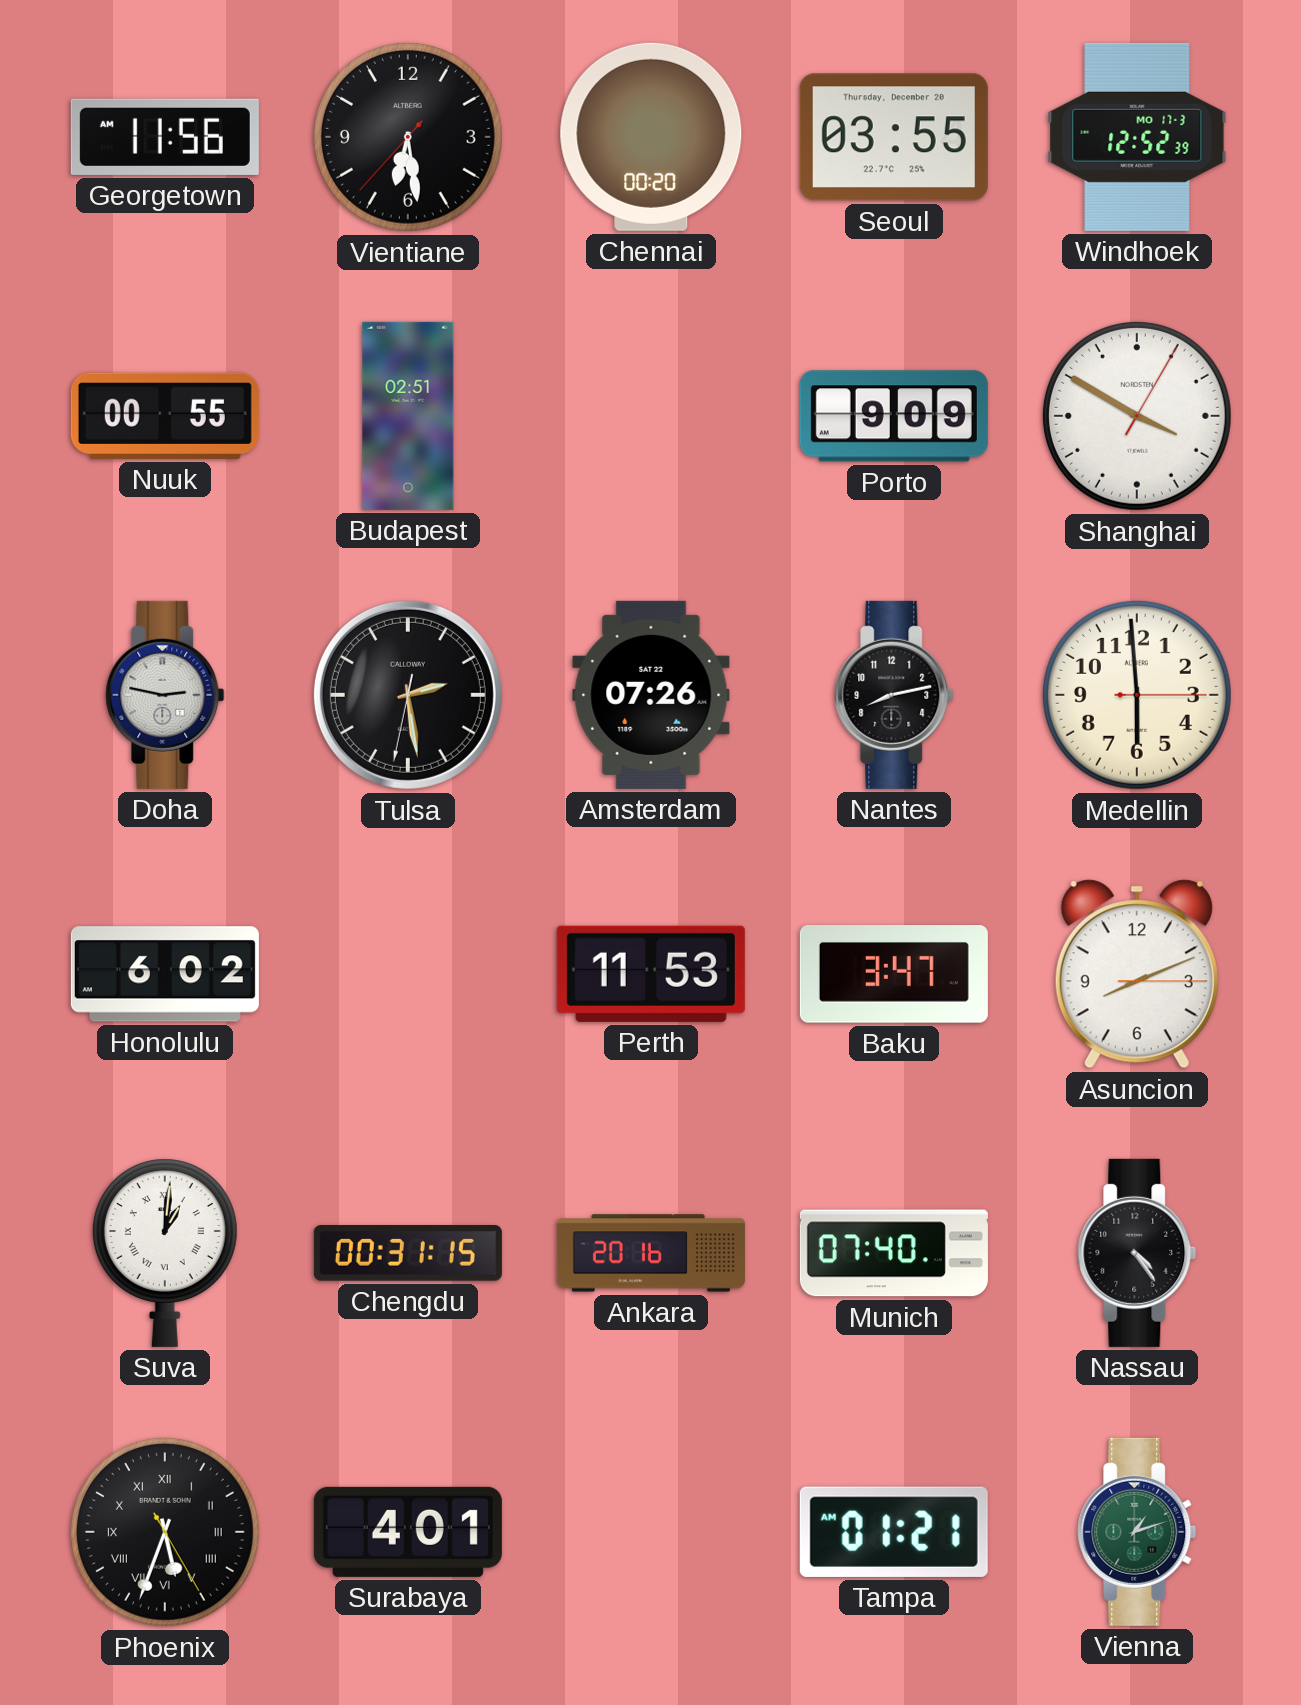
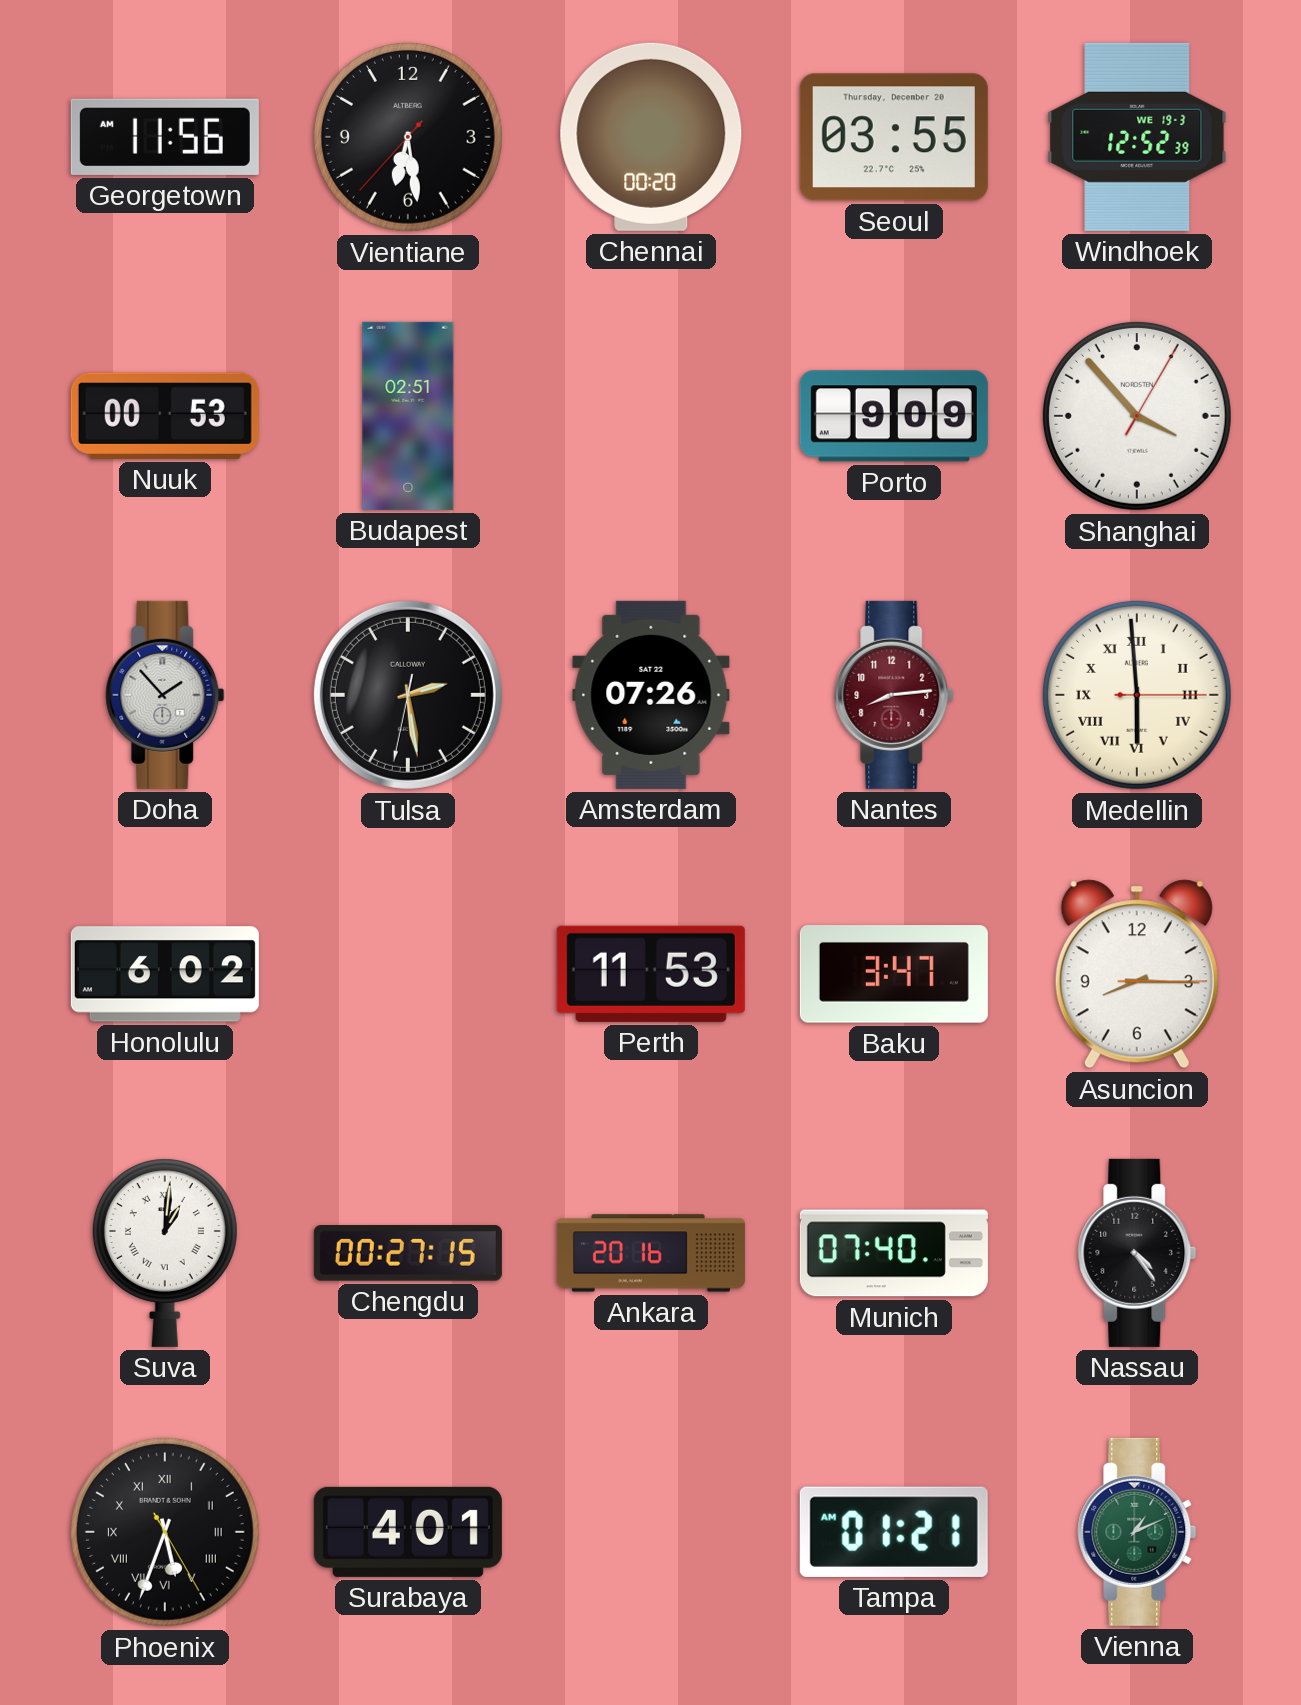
Windhoek date: MO 17-3 -> WE 19-3
Nuuk: 00:55 -> 00:53
Shanghai: 3:50 -> 3:53
Doha: 2:47 -> 1:53
Nantes: 8:13 -> 8:14
Nantes dial: black -> burgundy
Medellin numerals: Arabic -> Roman
Asuncion: 8:11 -> 8:15
Chengdu: 00:31 -> 00:27
Vienna: 1:12 -> 1:11
